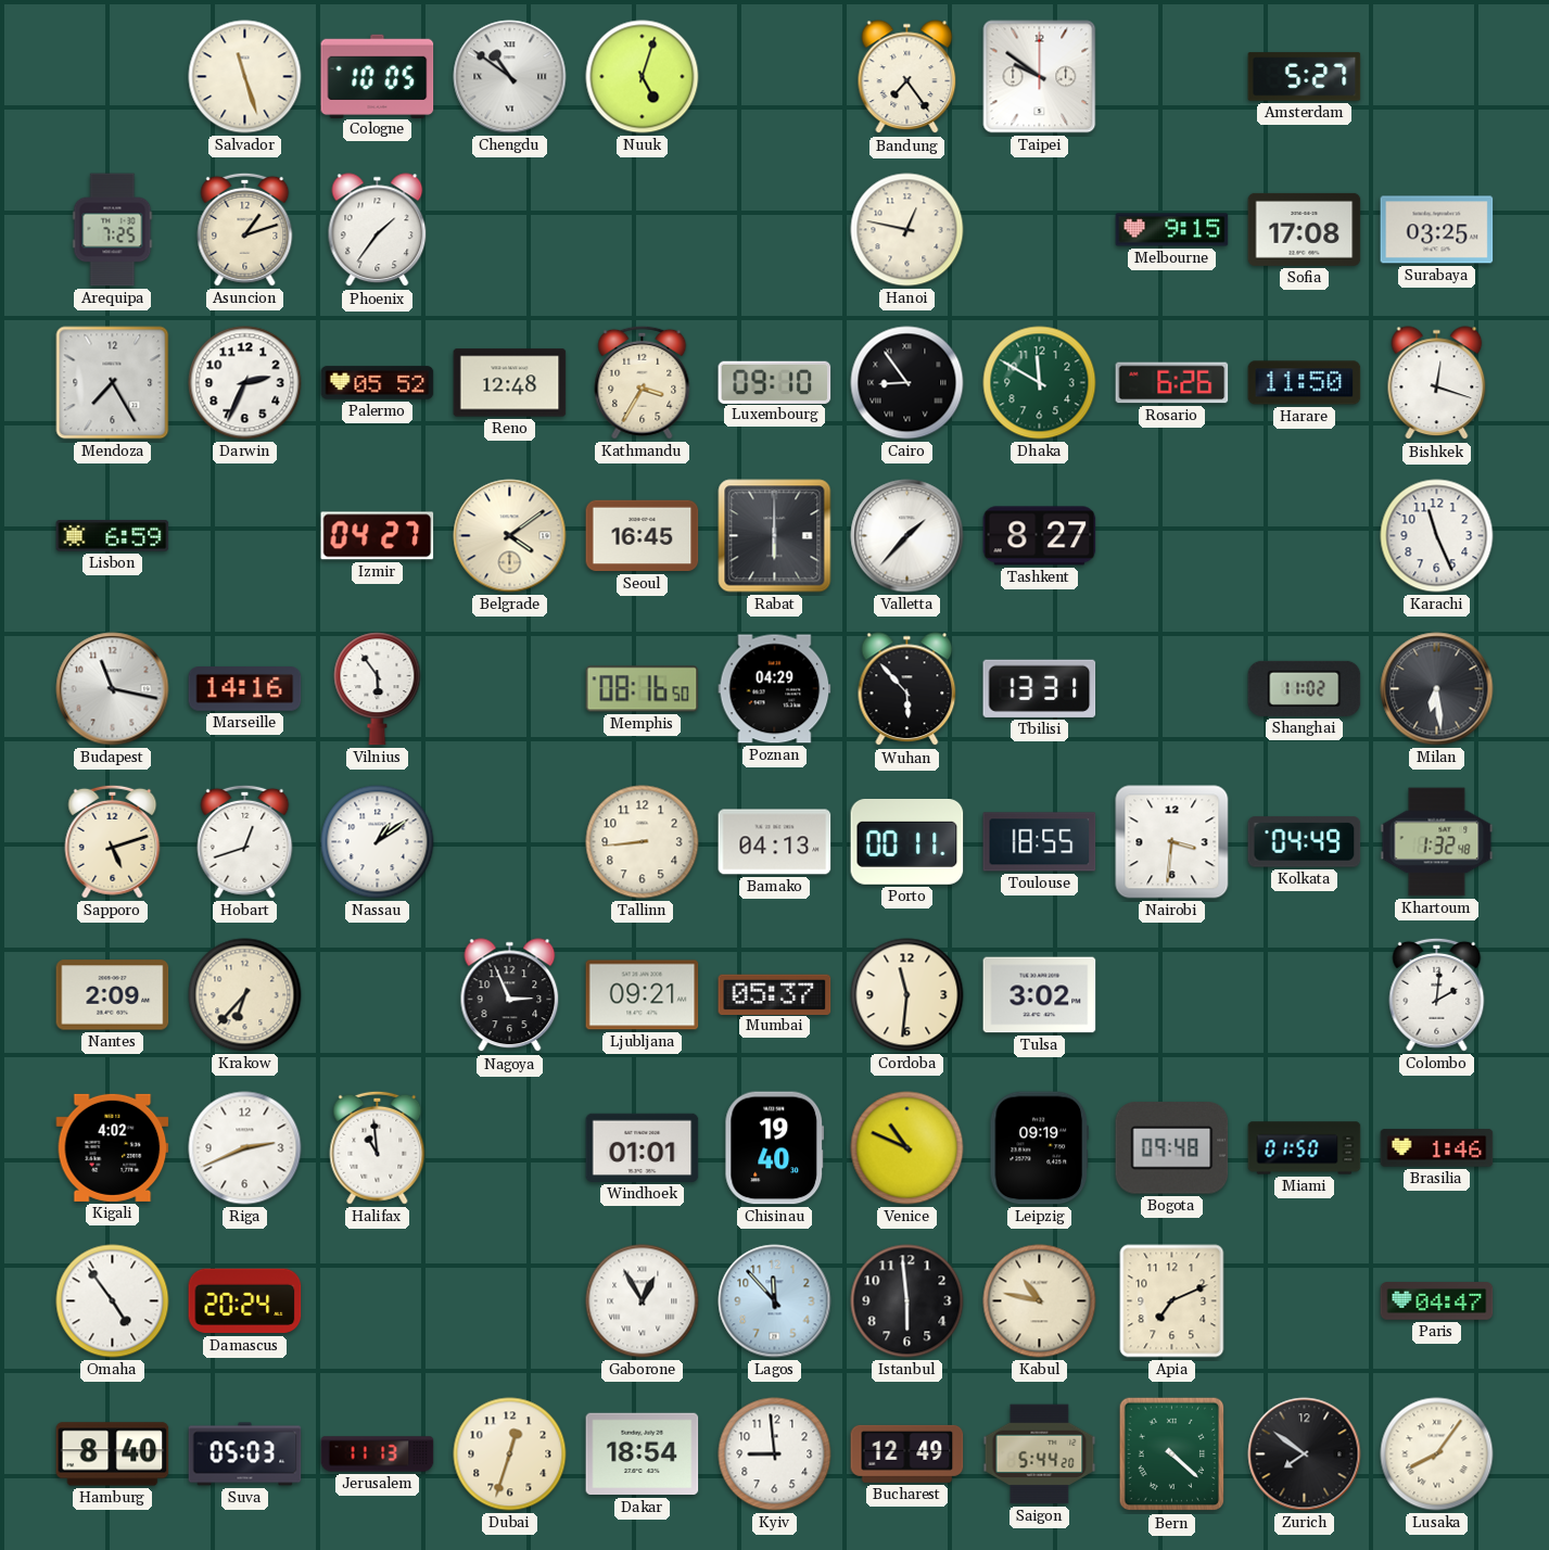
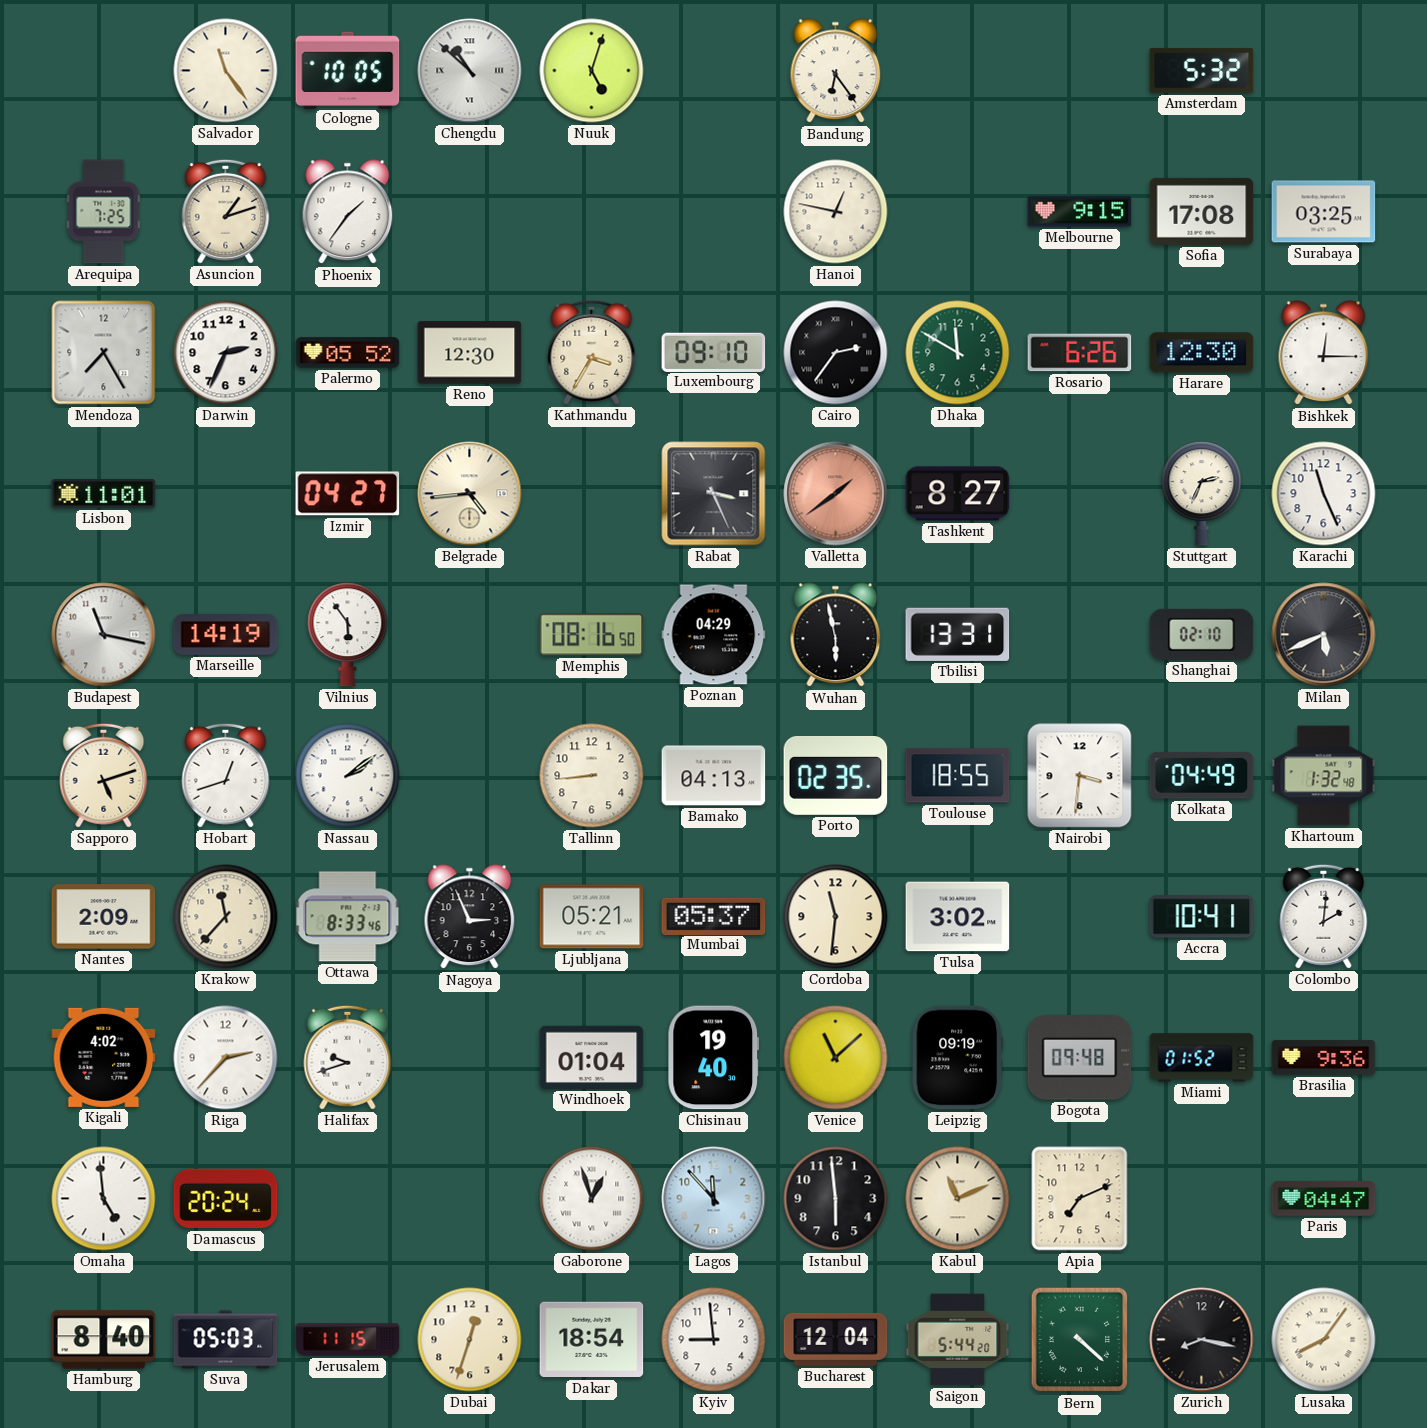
Salvador: 11:27 -> 11:24
Chengdu: 10:51 -> 10:52
Bandung: 7:24 -> 6:24
Taipei: 9:51 -> none
Amsterdam: 5:27 -> 5:32
Reno: 12:48 -> 12:30
Cairo: 8:54 -> 2:36
Harare: 11:50 -> 12:30
Bishkek: 12:18 -> 12:15
Lisbon: 6:59 -> 11:01
Belgrade: 4:09 -> 4:44
Seoul: 16:45 -> none
Rabat: 6:00 -> 3:26
Valletta: 1:37 -> 1:39
Valletta dial: white -> salmon
Stuttgart: none -> 2:34
Marseille: 14:16 -> 14:19
Wuhan: 5:53 -> 5:58
Shanghai: 11:02 -> 02:10
Milan: 6:29 -> 5:41
Nassau: 1:09 -> 2:09
Porto: 00:11 -> 02:35
Krakow: 6:37 -> 11:37
Ottawa: none -> 8:33
Ljubljana: 09:21 -> 05:21
Accra: none -> 10:41
Riga: 2:41 -> 2:37
Halifax: 10:59 -> 9:42
Windhoek: 01:01 -> 01:04
Venice: 10:49 -> 11:08
Miami: 01:50 -> 01:52
Brasilia: 1:46 -> 9:36
Omaha: 4:54 -> 4:59
Gaborone: 12:55 -> 12:57
Kabul: 10:47 -> 11:11
Jerusalem: 11:13 -> 11:15
Bucharest: 12:49 -> 12:04
Zurich: 7:51 -> 8:17
